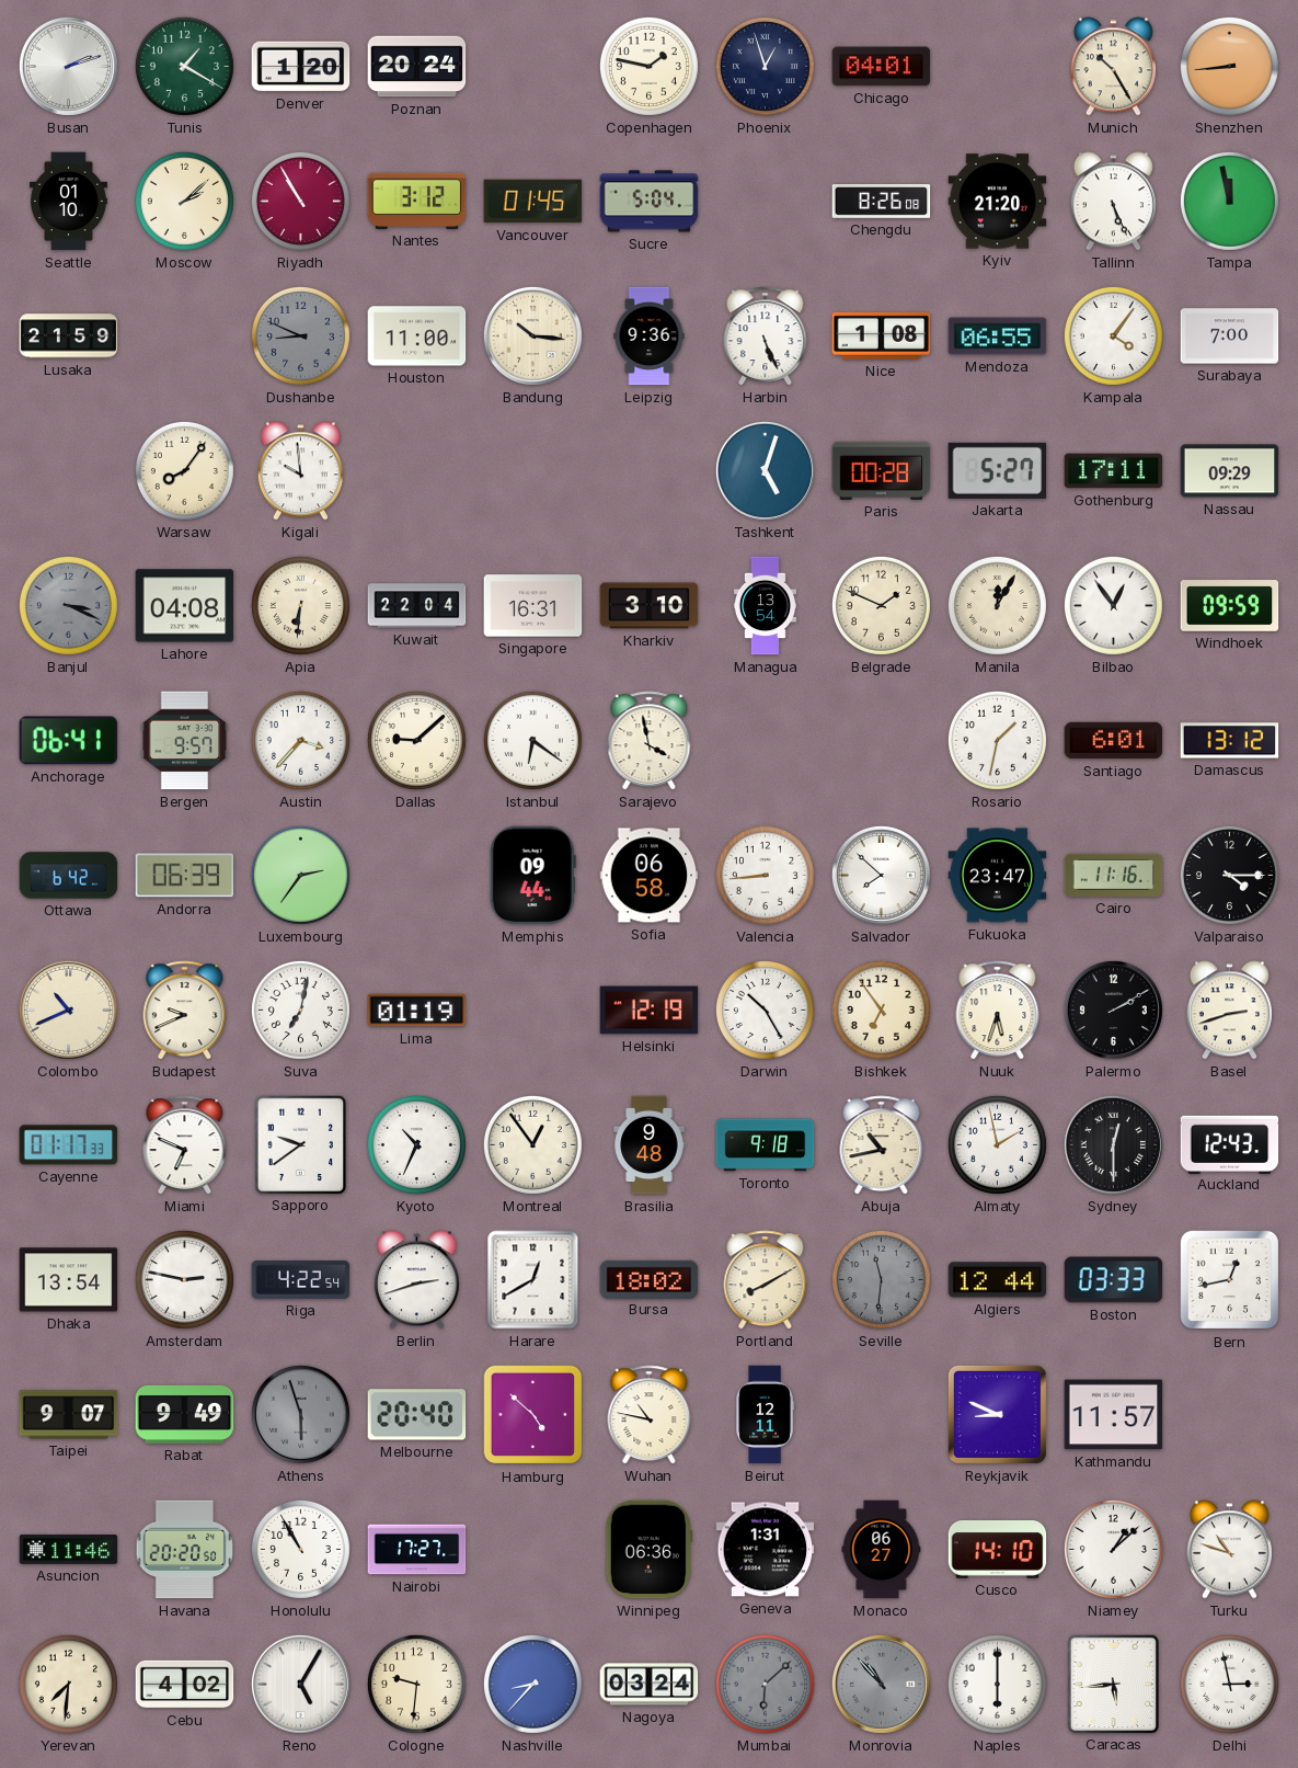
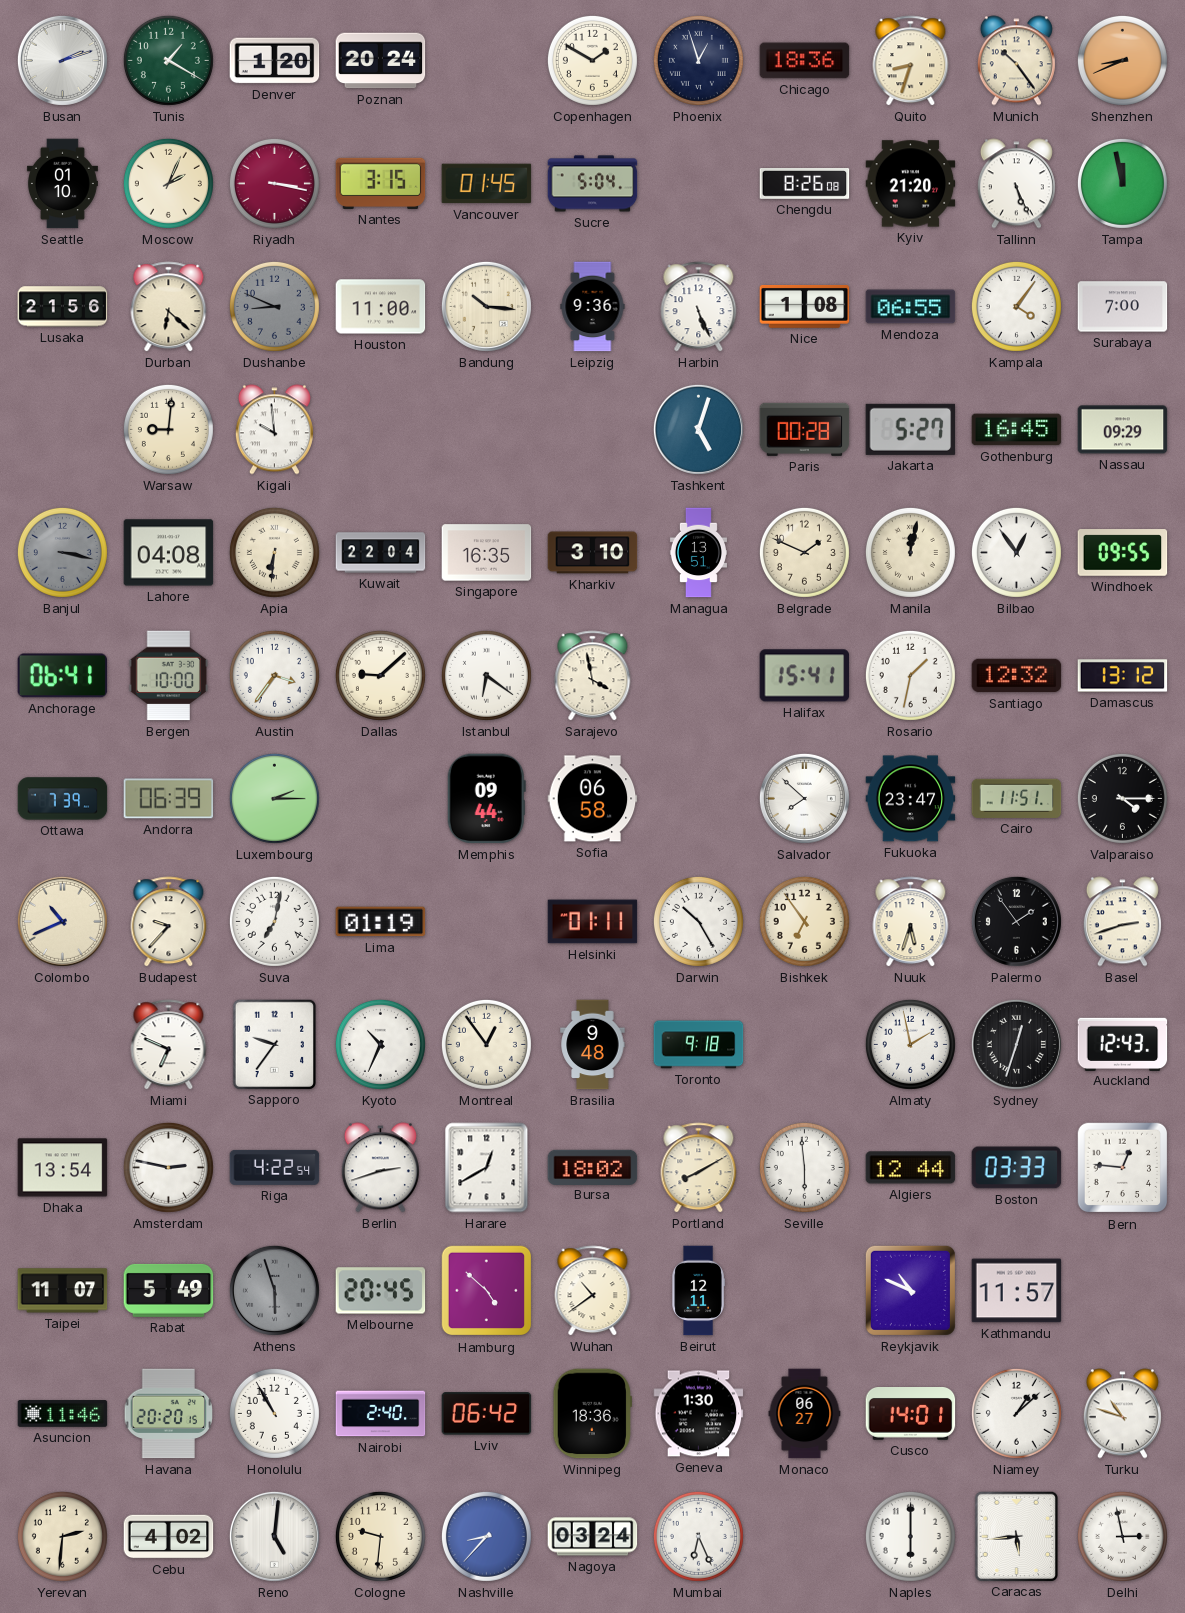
Copenhagen: 1:47 -> 1:50
Chicago: 04:01 -> 18:36
Quito: none -> 8:33
Munich: 10:25 -> 10:24
Shenzhen: 8:44 -> 8:41
Moscow: 2:08 -> 2:04
Riyadh: 10:55 -> 3:17
Nantes: 3:12 -> 3:15
Lusaka: 21:59 -> 21:56
Durban: none -> 6:22
Warsaw: 8:06 -> 9:01
Gothenburg: 17:11 -> 16:45
Banjul: 3:19 -> 3:17
Singapore: 16:31 -> 16:35
Managua: 13:54 -> 13:51
Manila: 12:05 -> 12:02
Windhoek: 09:59 -> 09:55
Bergen: 9:57 -> 10:00
Austin: 3:37 -> 3:36
Halifax: none -> 15:41
Santiago: 6:01 -> 12:32
Ottawa: 6:42 -> 7:39
Luxembourg: 2:36 -> 2:15
Valencia: 8:44 -> none
Cairo: 11:16 -> 11:51
Budapest: 9:41 -> 9:37
Helsinki: 12:19 -> 01:11
Palermo: 2:10 -> 1:54
Cayenne: 01:17 -> none
Sapporo: 9:39 -> 9:36
Abuja: 10:43 -> none
Sydney: 12:30 -> 12:33
Seville: 11:31 -> 5:59
Seville dial: grey -> white
Bern: 12:43 -> 12:46
Taipei: 9:07 -> 11:07
Rabat: 9:49 -> 5:49
Melbourne: 20:40 -> 20:45
Wuhan: 10:47 -> 10:39
Reykjavik: 8:49 -> 10:49
Havana: 20:20:50 -> 20:20:15
Nairobi: 17:27 -> 2:40
Lviv: none -> 06:42
Winnipeg: 06:36 -> 18:36
Geneva: 1:31 -> 1:30
Cusco: 14:10 -> 14:01
Yerevan: 7:31 -> 2:31
Reno: 5:05 -> 5:01
Mumbai: 6:08 -> 6:26
Mumbai dial: grey -> white
Monrovia: 10:53 -> none
